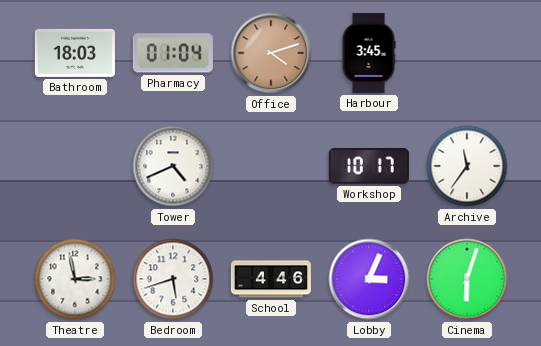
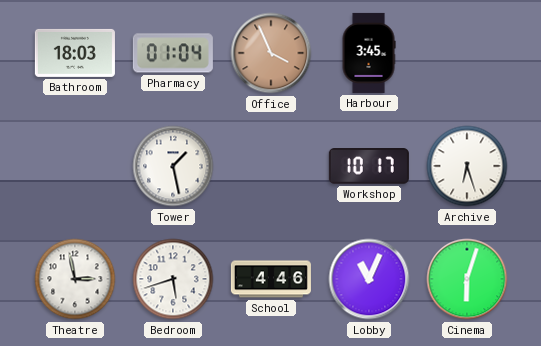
Office: 4:12 -> 3:56
Tower: 4:41 -> 1:28
Archive: 11:36 -> 6:27
Lobby: 3:04 -> 11:04
